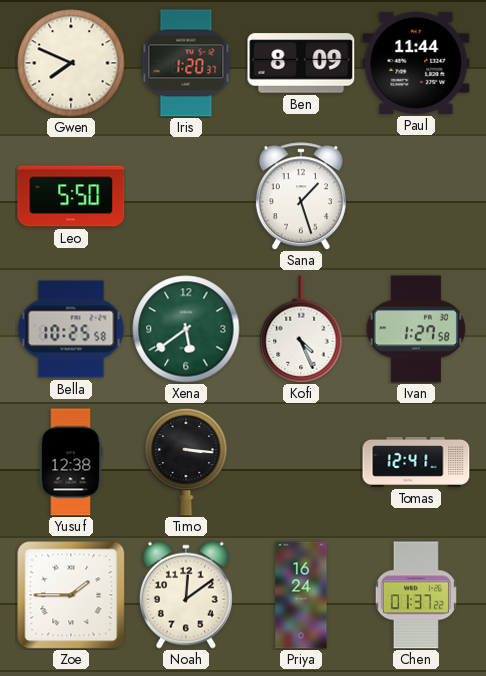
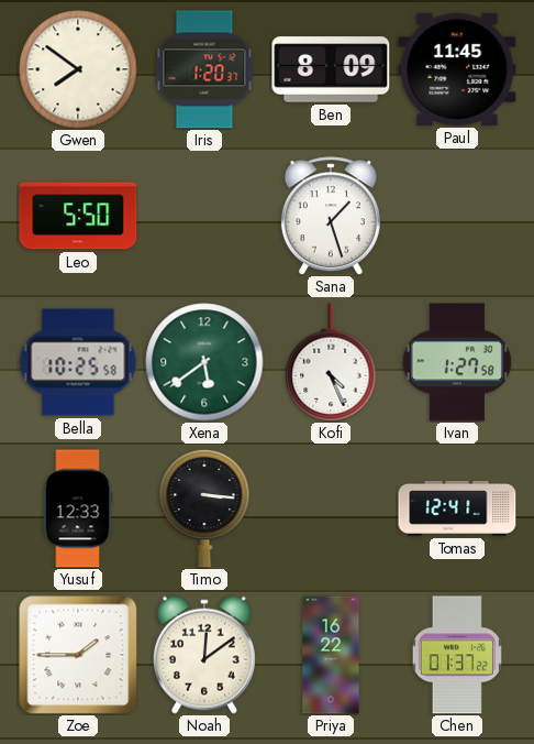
Gwen: 7:49 -> 7:51
Paul: 11:44 -> 11:45
Yusuf: 12:38 -> 12:33
Priya: 16:24 -> 16:22
